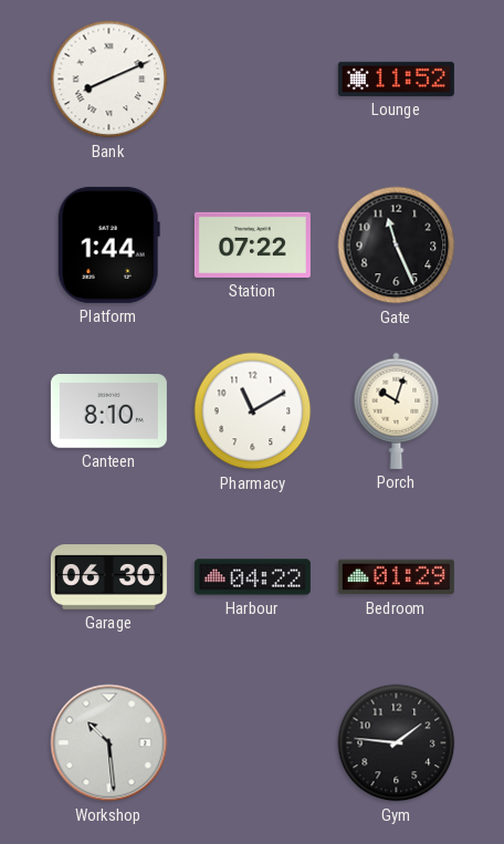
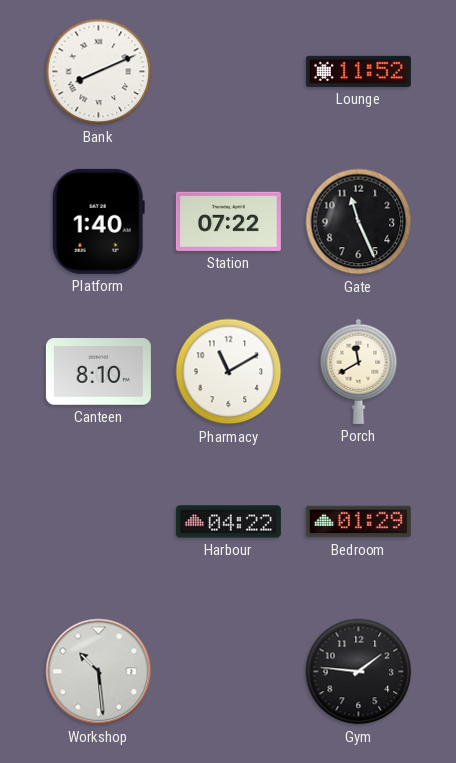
Platform: 1:44 -> 1:40
Porch: 10:03 -> 11:40
Garage: 06:30 -> none
